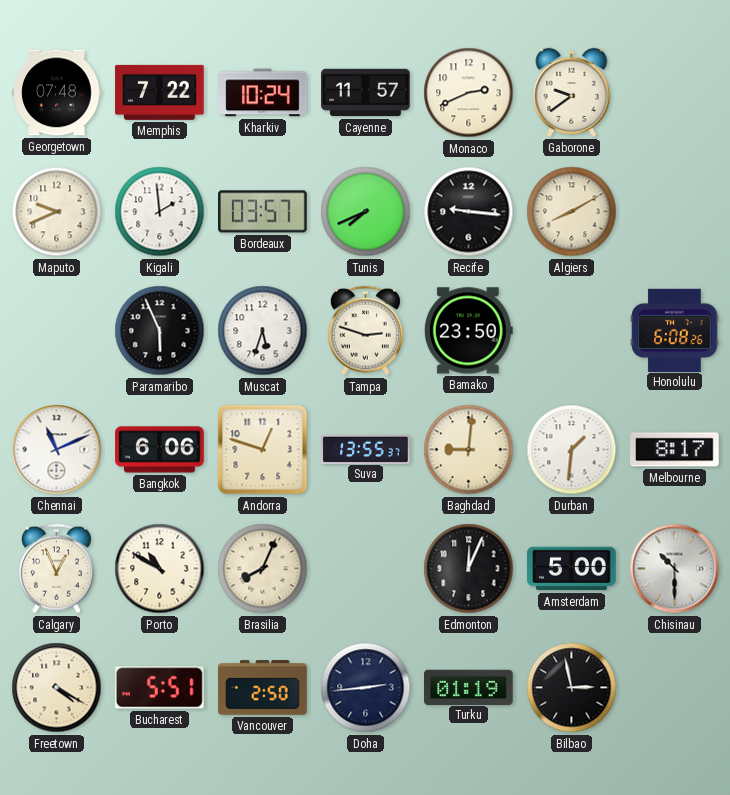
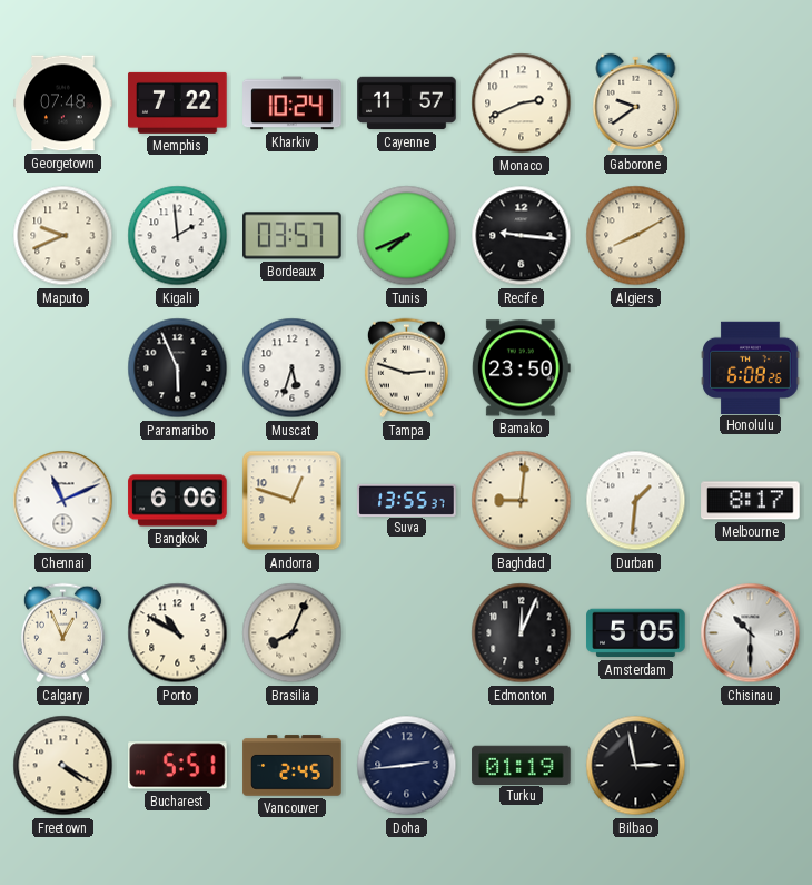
Amsterdam: 5:00 -> 5:05
Vancouver: 2:50 -> 2:45
